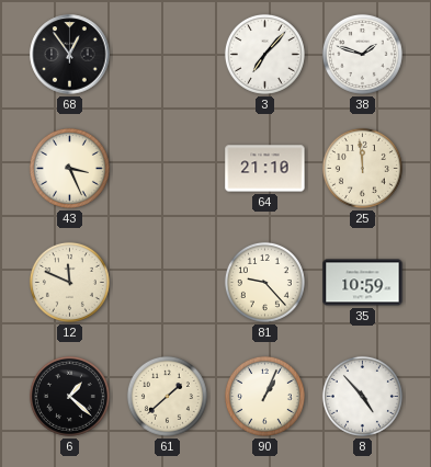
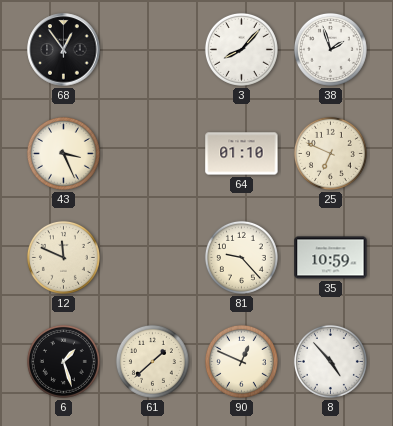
3: 7:07 -> 8:07
38: 1:48 -> 1:57
64: 21:10 -> 01:10
25: 11:59 -> 6:49
6: 1:22 -> 1:27
90: 1:04 -> 12:49
